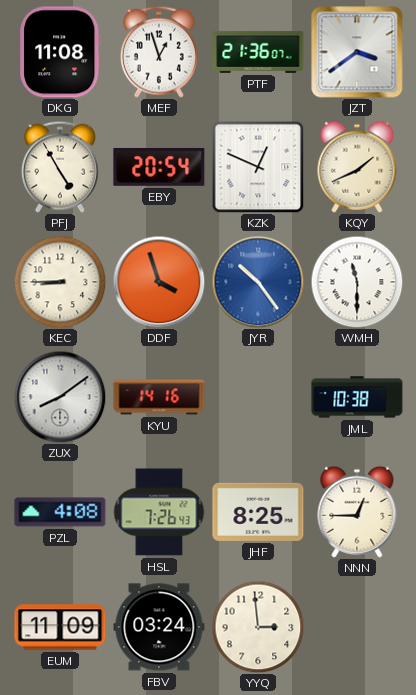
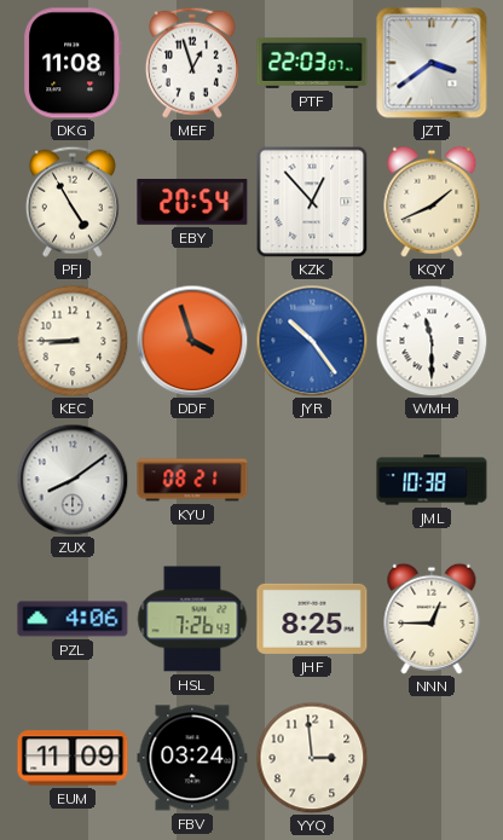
PTF: 21:36 -> 22:03
KZK: 12:49 -> 12:53
KYU: 14:16 -> 08:21
PZL: 4:08 -> 4:06
